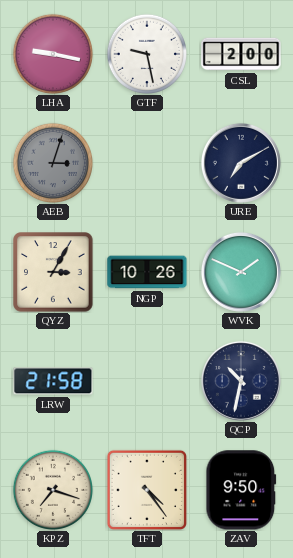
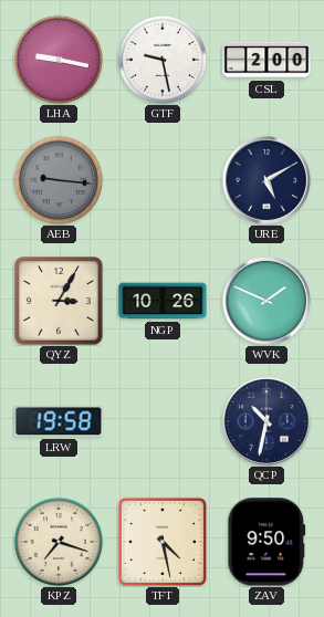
AEB: 3:03 -> 9:16
URE: 7:10 -> 5:10
LRW: 21:58 -> 19:58
TFT: 4:24 -> 4:28
